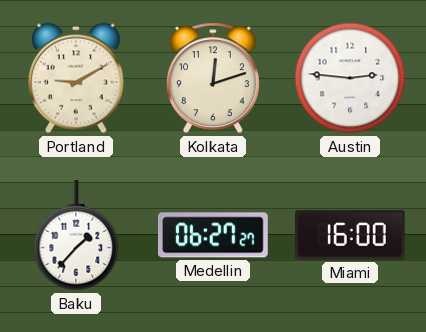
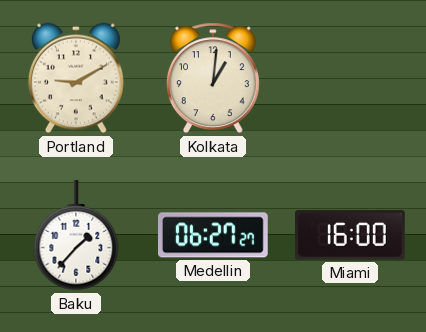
Kolkata: 12:12 -> 1:01
Austin: 2:46 -> none
